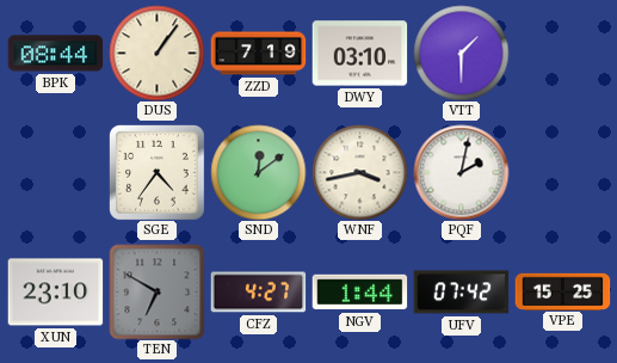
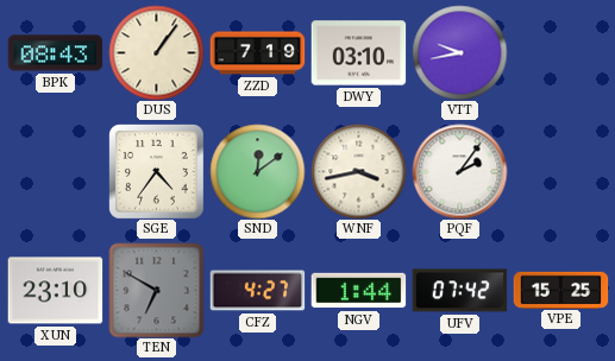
BPK: 08:44 -> 08:43
VTT: 1:30 -> 9:43
PQF: 2:02 -> 2:06
